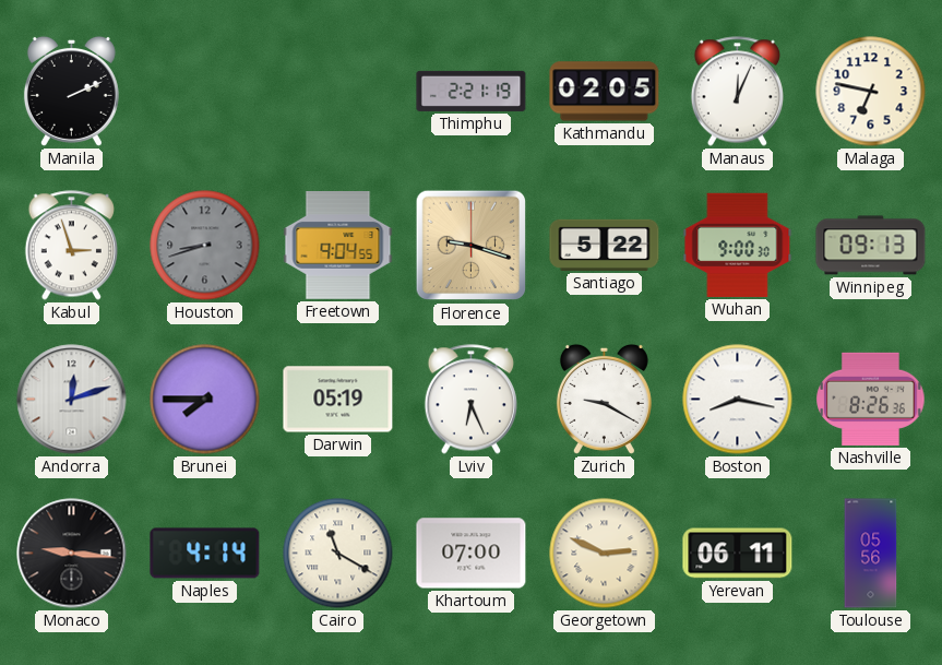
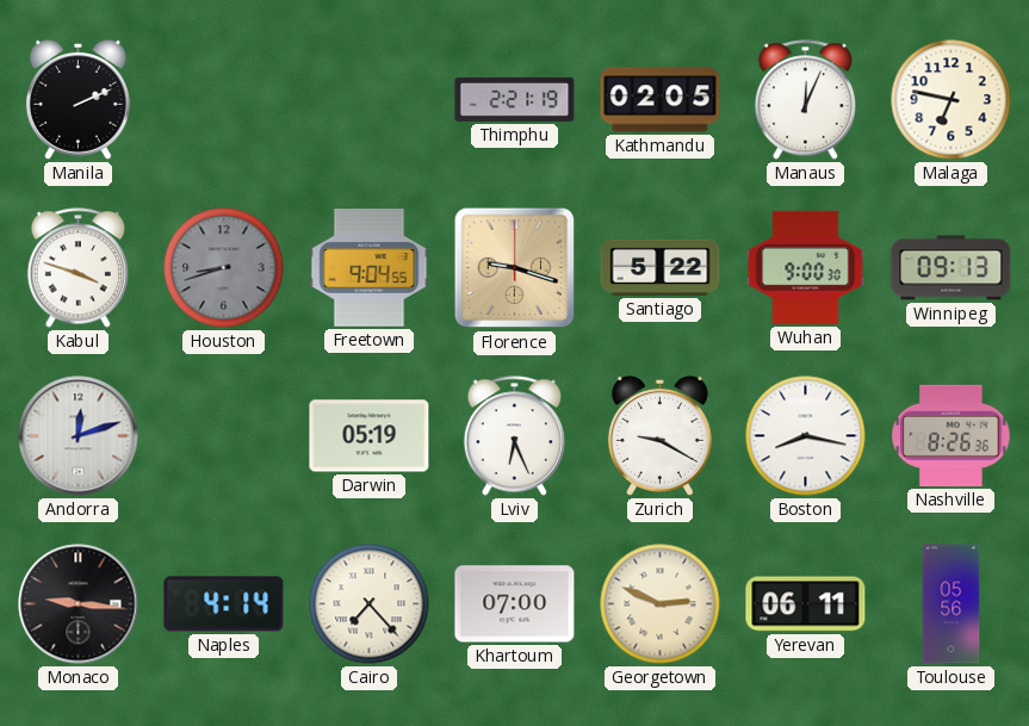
Kabul: 2:57 -> 3:48
Brunei: 7:45 -> none
Cairo: 11:20 -> 7:23
